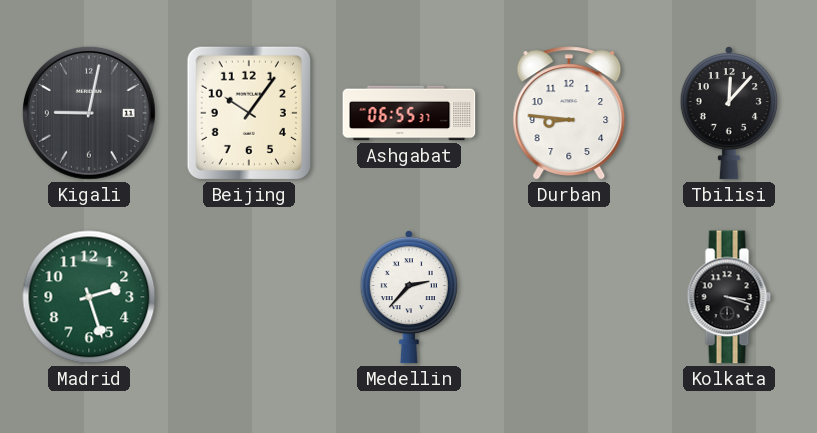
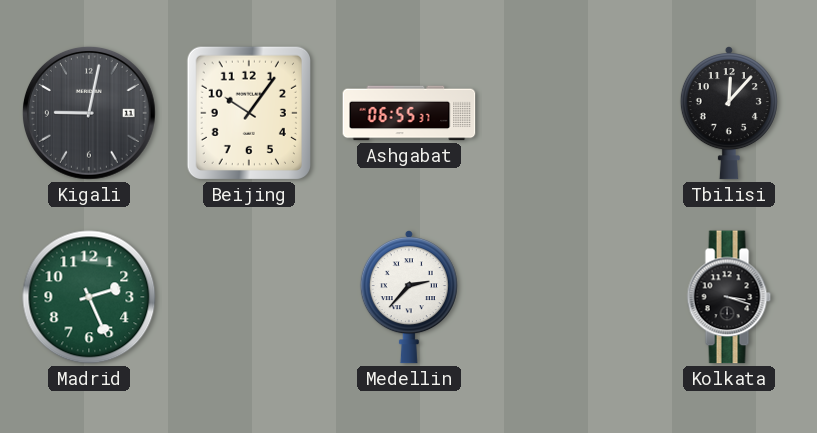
Durban: 8:46 -> none
Madrid: 2:27 -> 2:26
